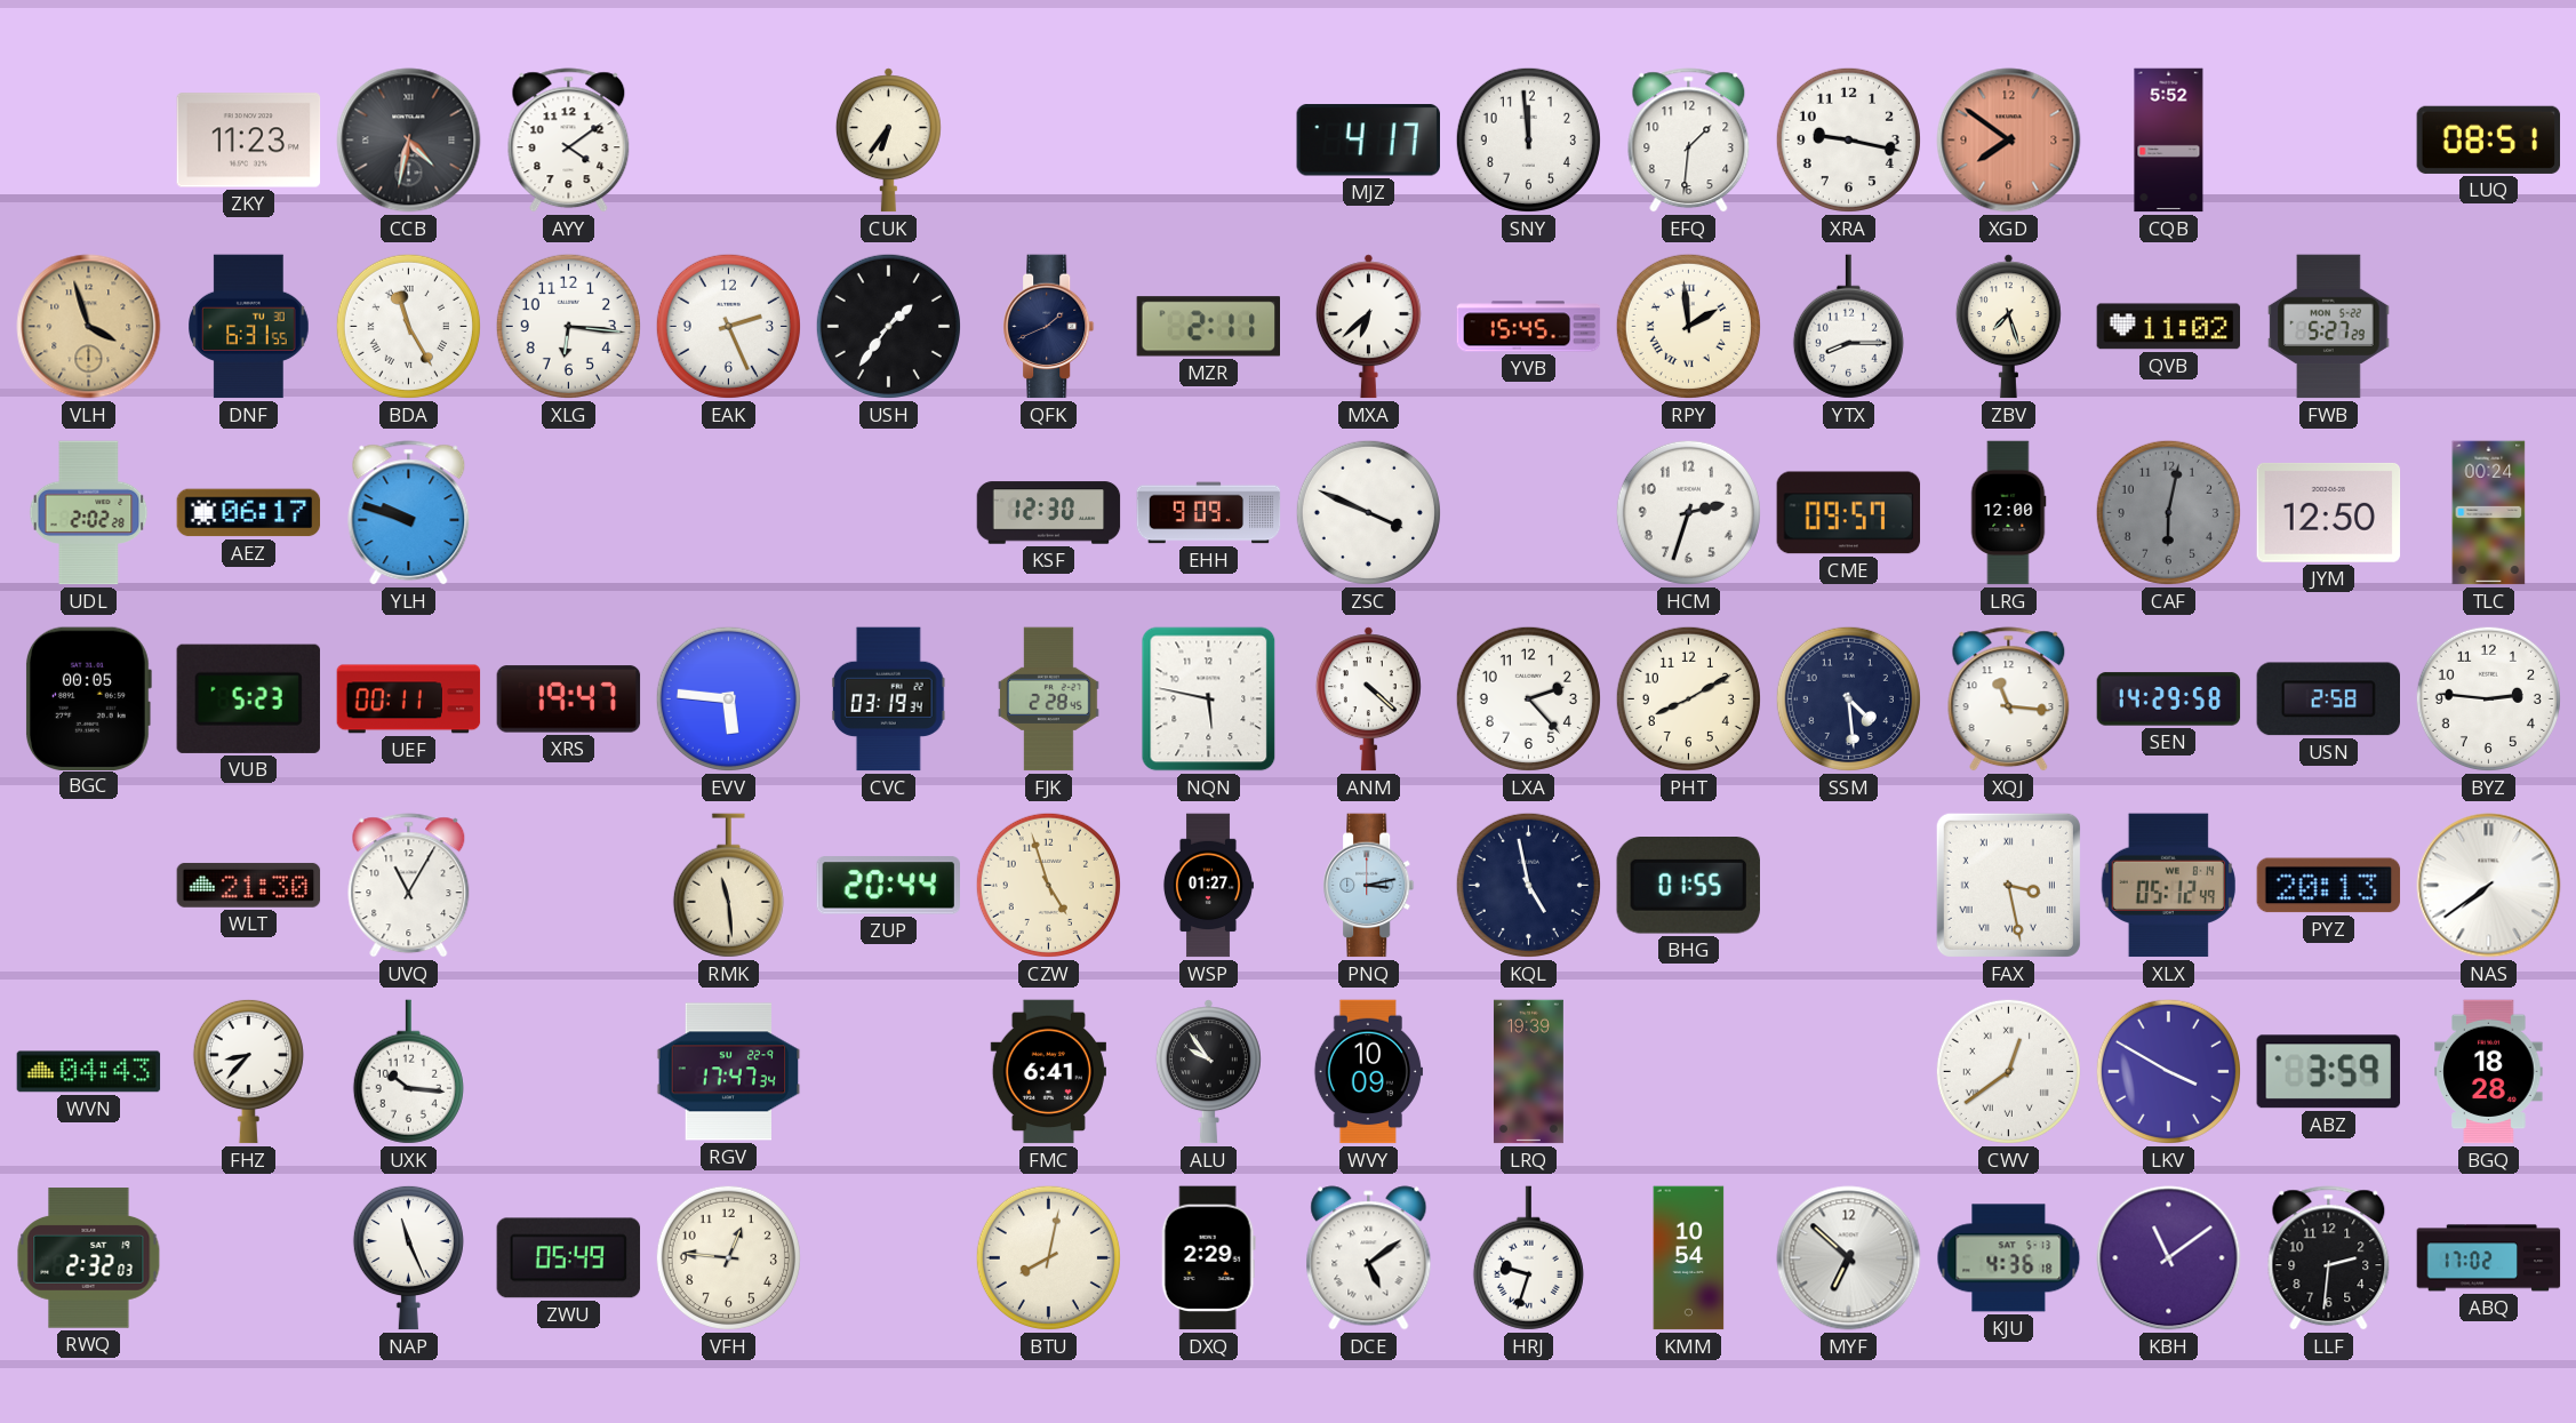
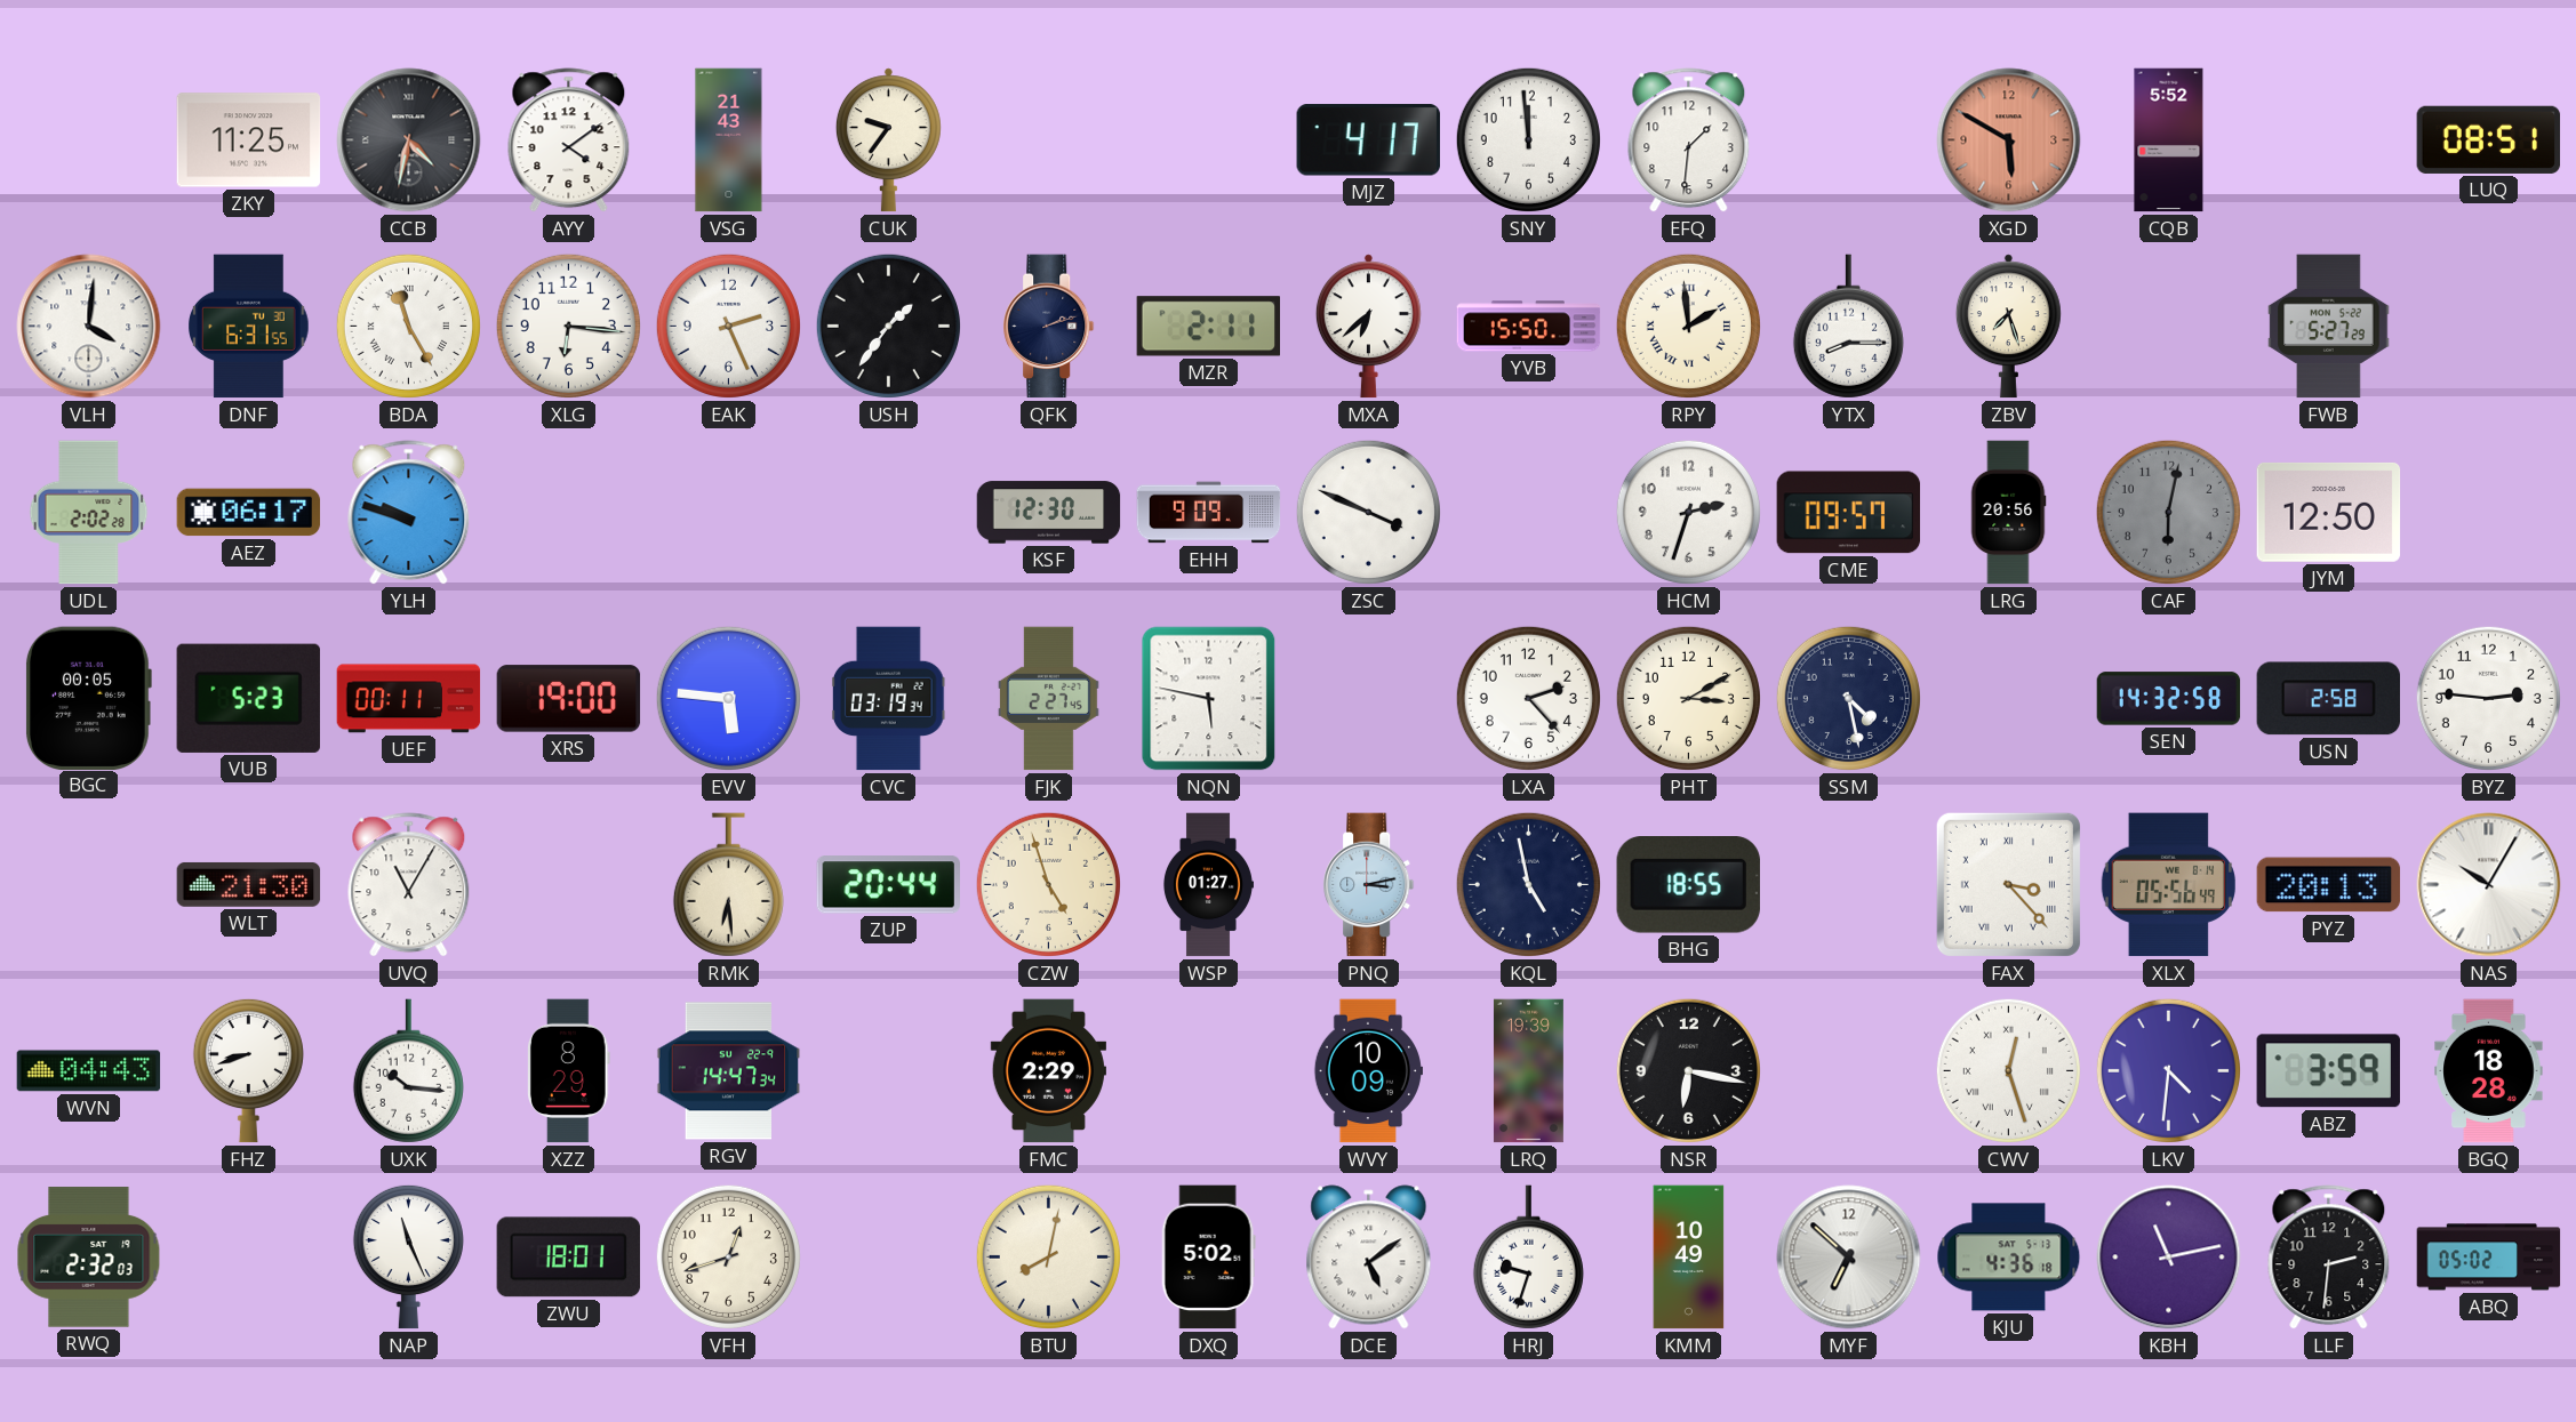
ZKY: 11:23 -> 11:25
VSG: none -> 21:43
CUK: 6:36 -> 9:36
XRA: 9:17 -> none
XGD: 7:51 -> 5:50
VLH: 3:57 -> 4:01
VLH dial: champagne -> white
QFK: 1:41 -> 2:12
YVB: 15:45 -> 15:50
QVB: 11:02 -> none
LRG: 12:00 -> 20:56
TLC: 00:24 -> none
XRS: 19:47 -> 19:00
FJK: 2:28 -> 2:27
ANM: 4:22 -> none
PHT: 8:10 -> 3:10
SSM: 4:29 -> 4:28
XQJ: 11:16 -> none
SEN: 14:29 -> 14:32
RMK: 11:29 -> 6:29
BHG: 01:55 -> 18:55
FAX: 3:28 -> 3:23
XLX: 05:12 -> 05:56
NAS: 7:39 -> 10:05
FHZ: 8:37 -> 8:42
XZZ: none -> 8:29
RGV: 17:47 -> 14:47
FMC: 6:41 -> 2:29
ALU: 9:54 -> none
NSR: none -> 6:17
CWV: 12:39 -> 12:27
LKV: 3:50 -> 4:31
ZWU: 05:49 -> 18:01
VFH: 12:46 -> 12:42
DXQ: 2:29 -> 5:02
KMM: 10:54 -> 10:49
KBH: 11:09 -> 11:13
ABQ: 17:02 -> 05:02
